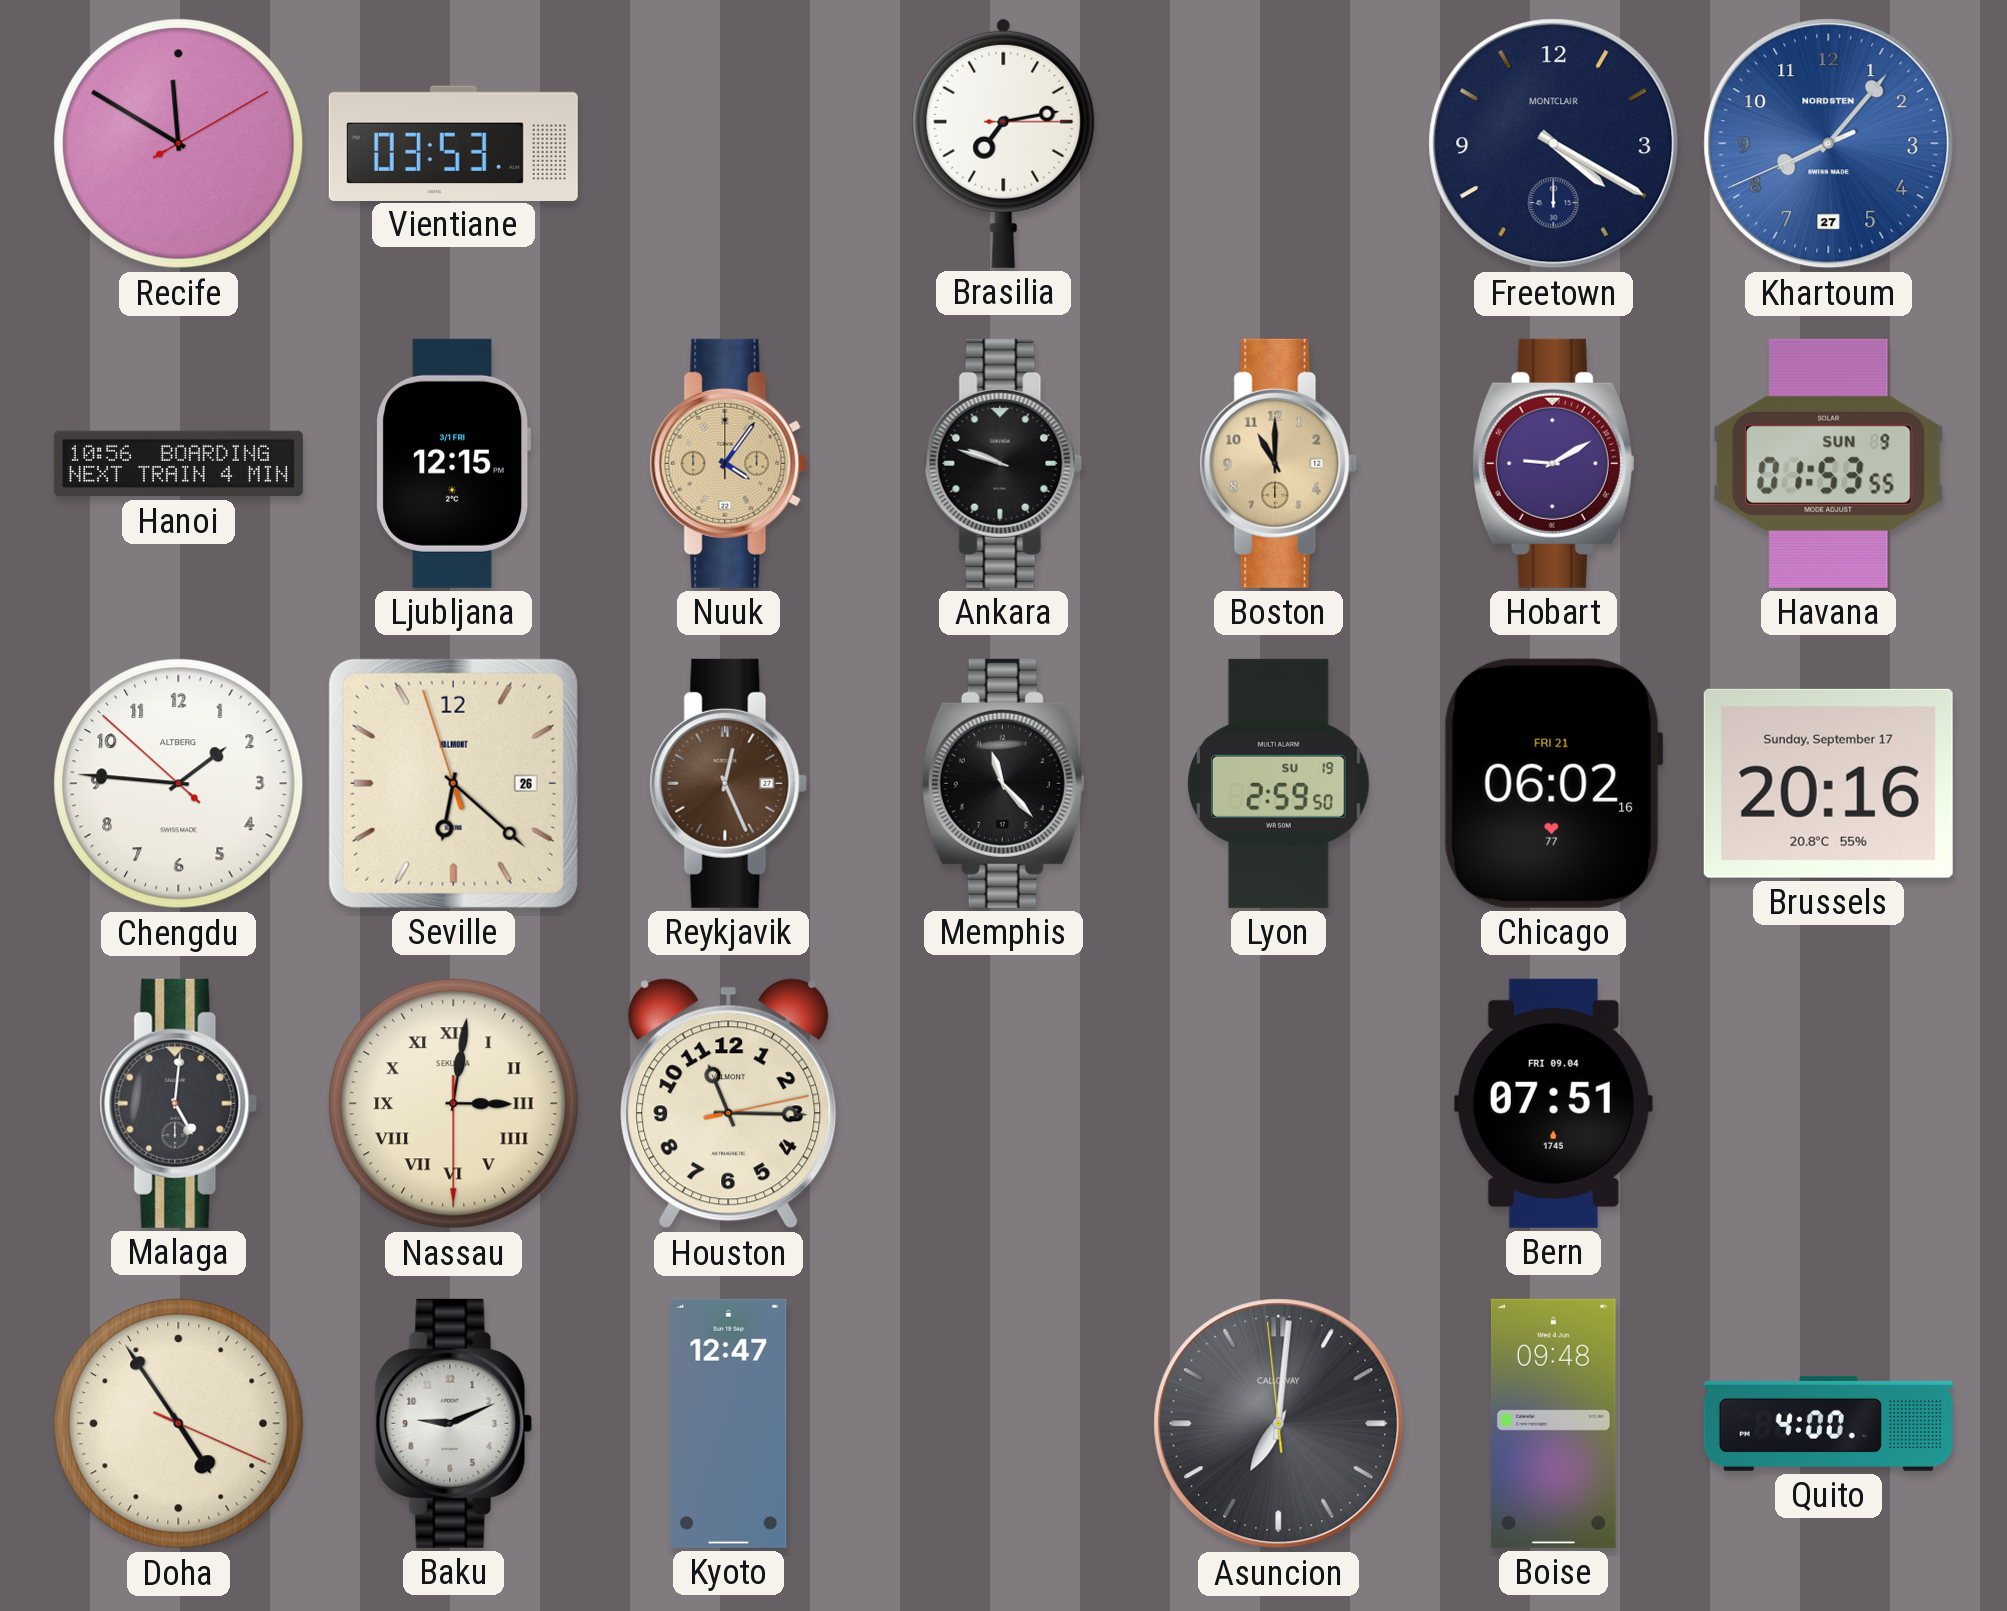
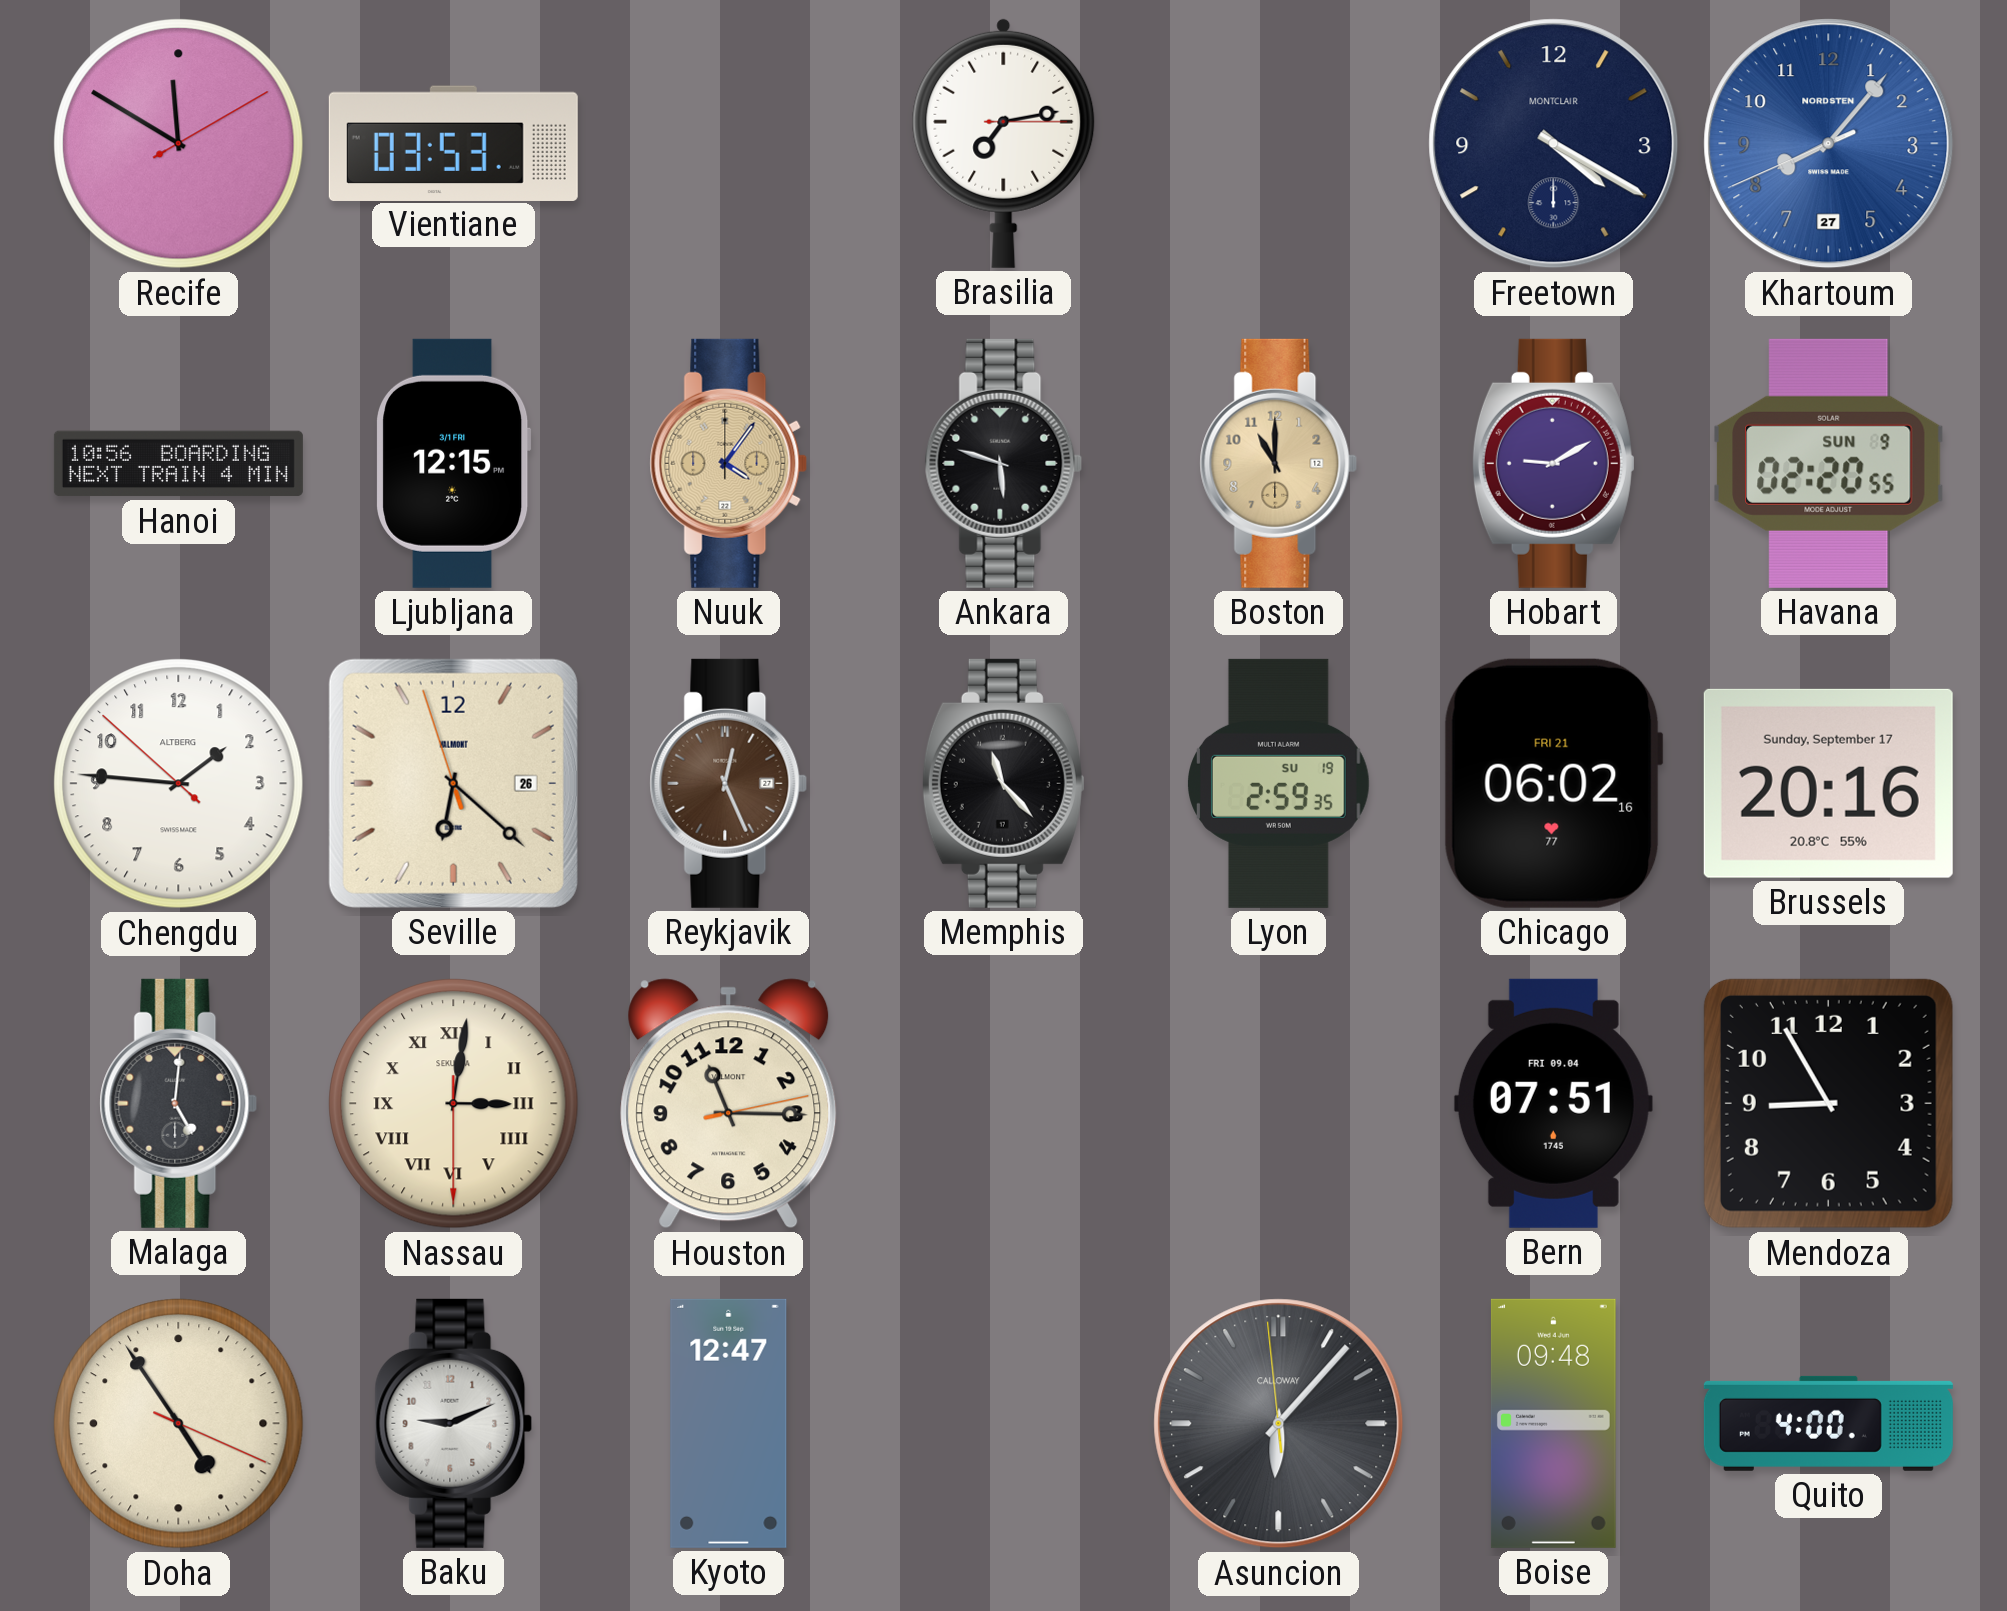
Ankara: 9:48 -> 5:48
Havana: 01:53 -> 02:20
Lyon: 2:59:50 -> 2:59:35
Mendoza: none -> 8:55
Asuncion: 7:00 -> 6:06
